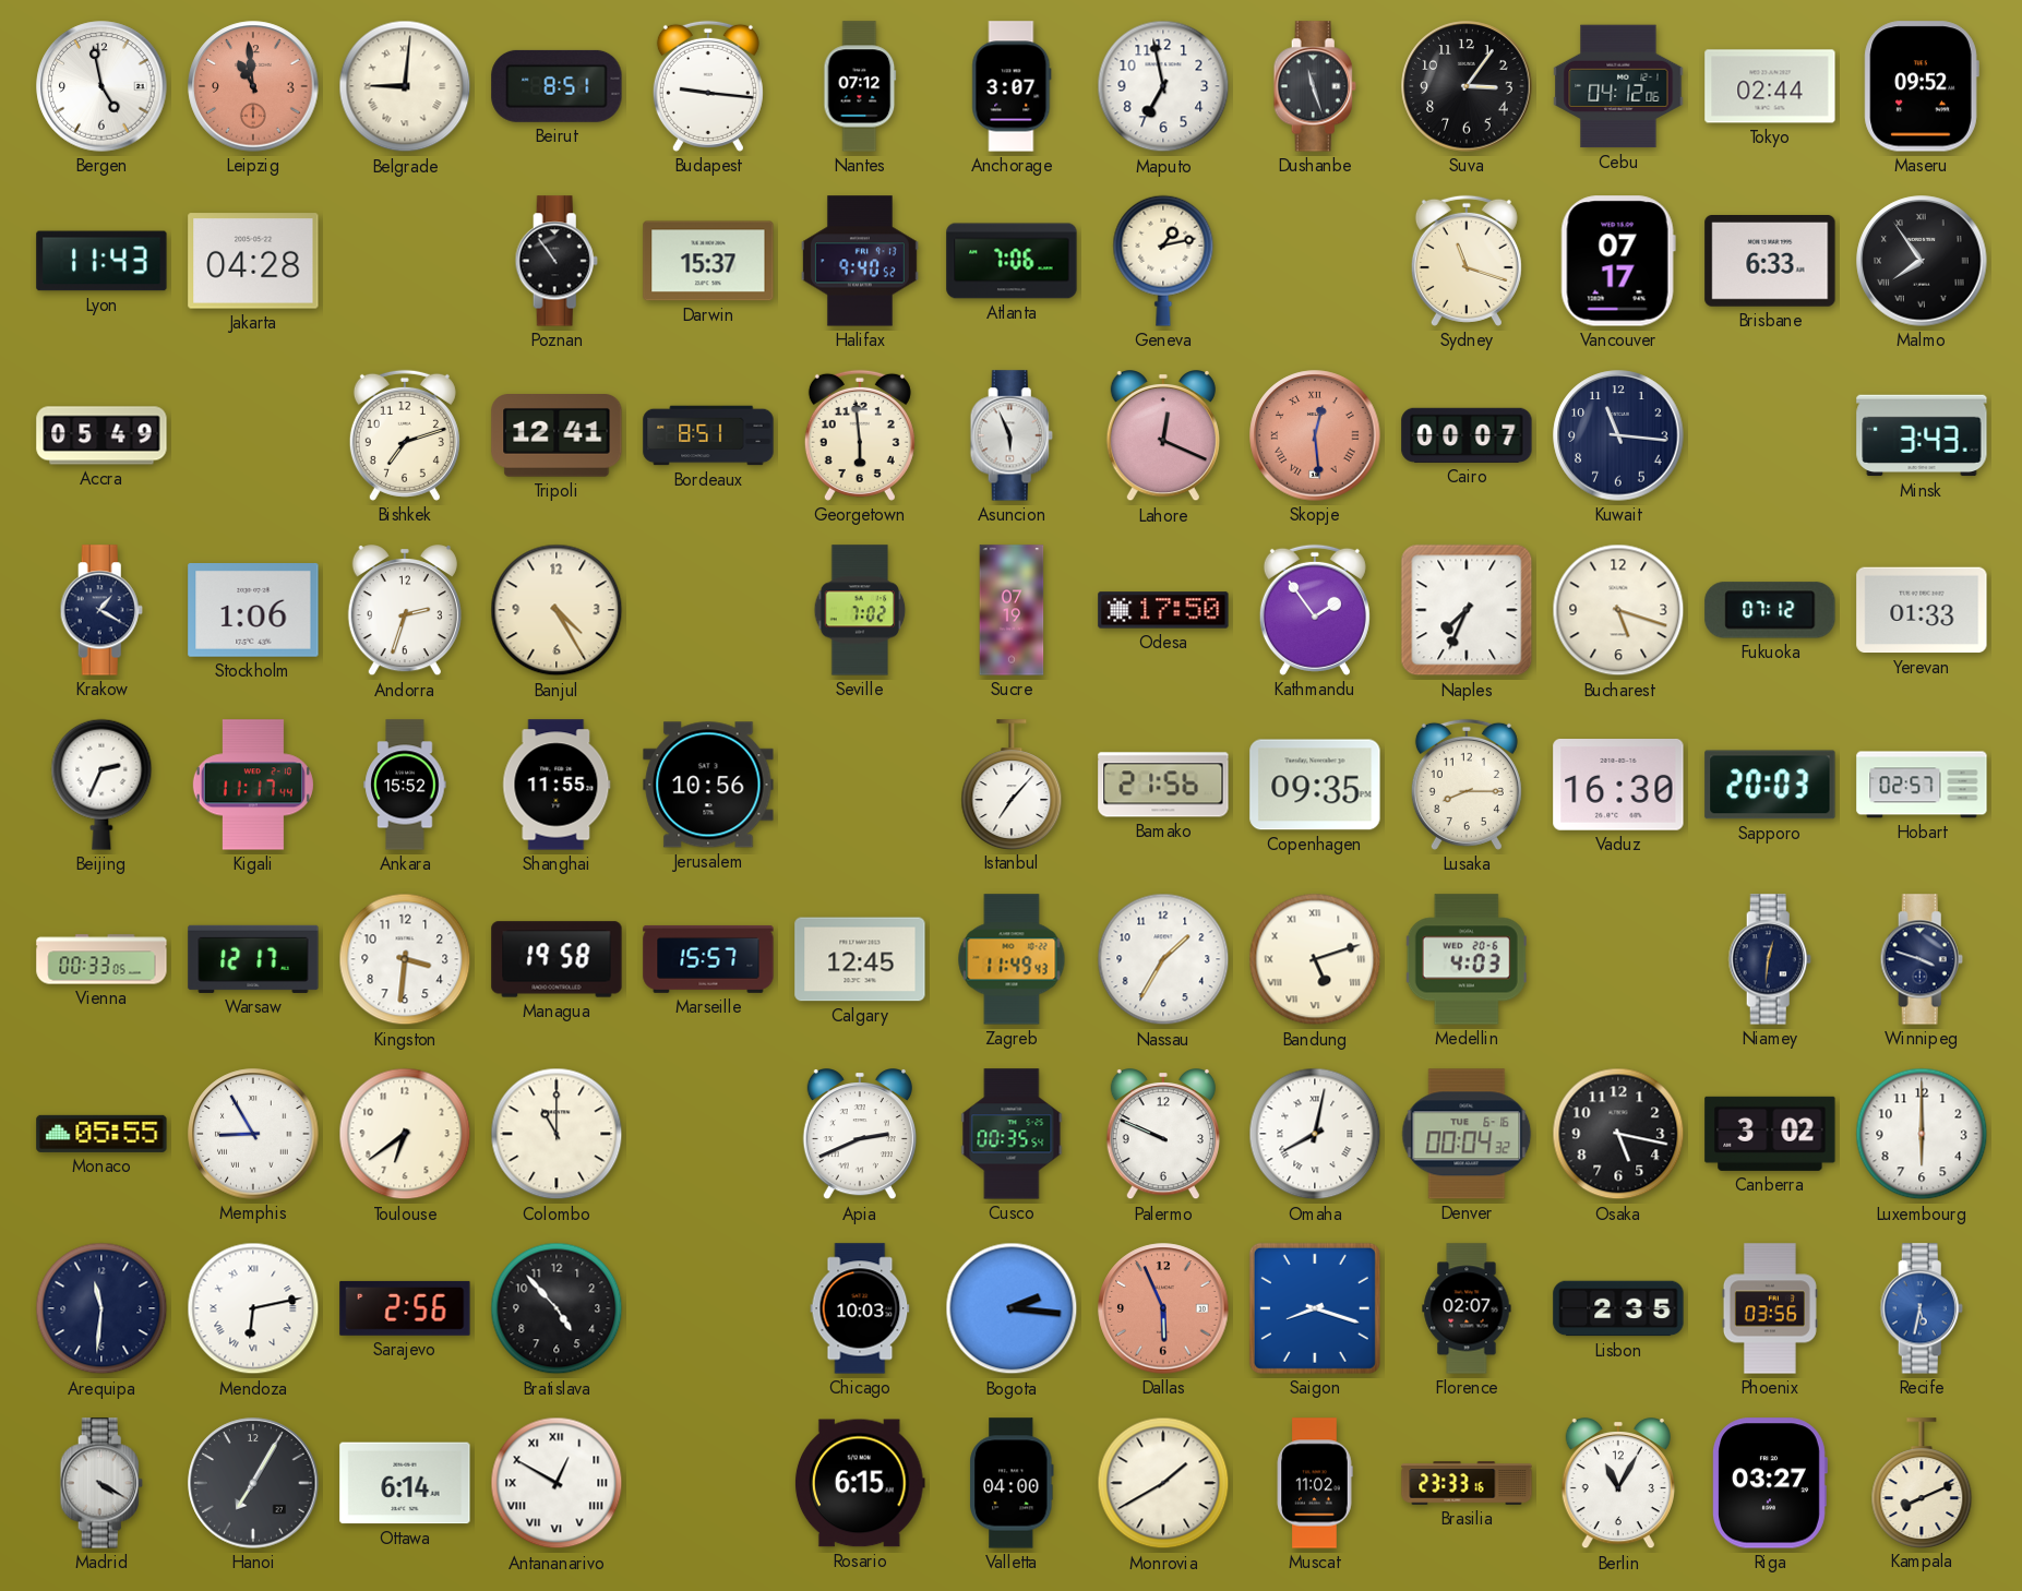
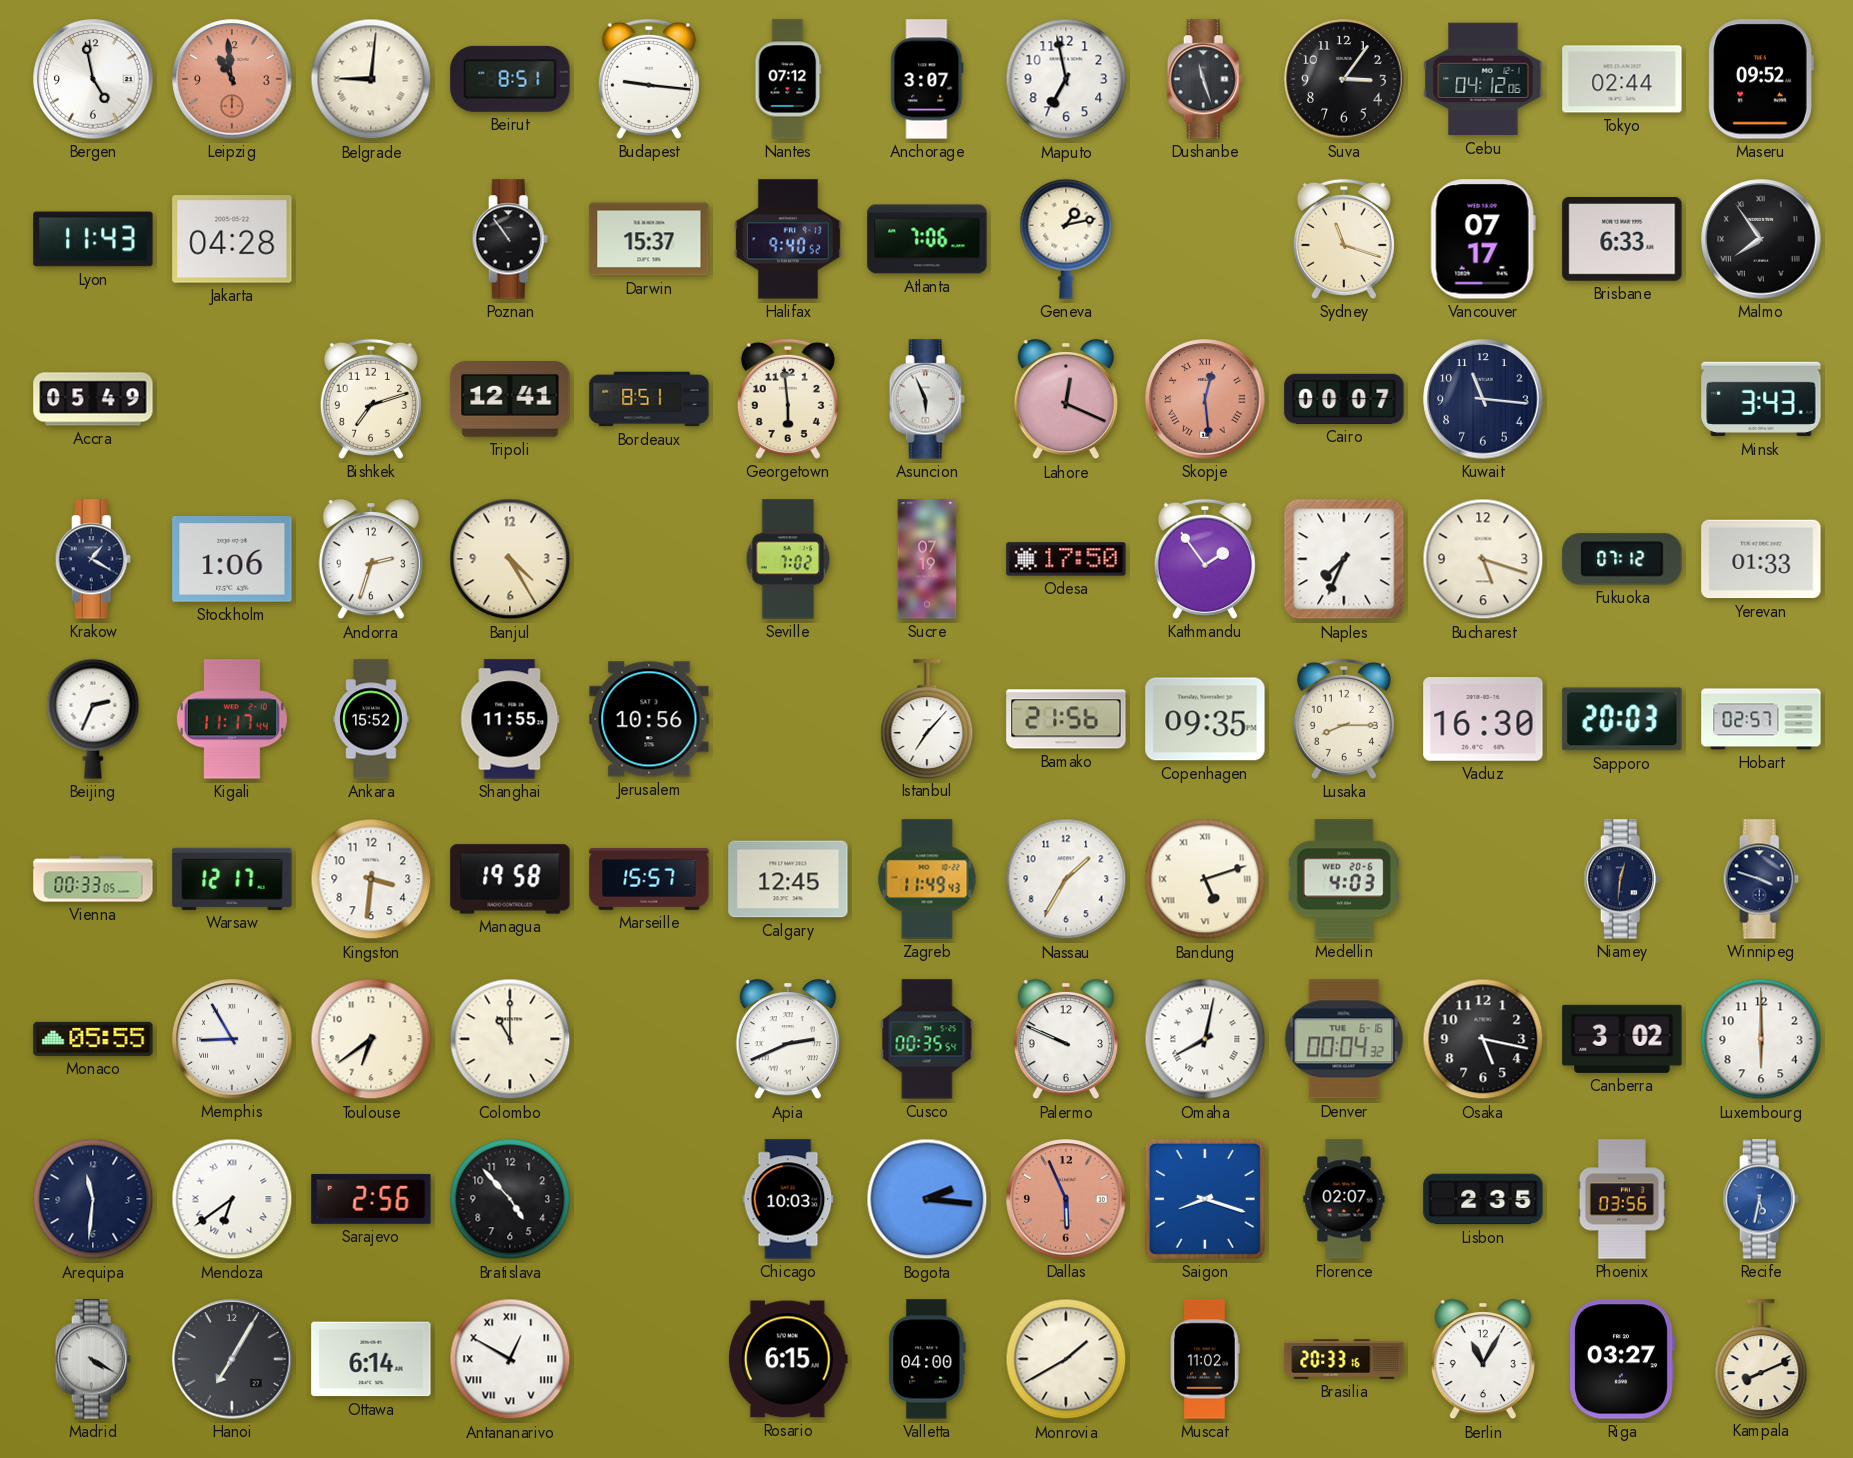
Mendoza: 6:13 -> 6:39
Brasilia: 23:33 -> 20:33
